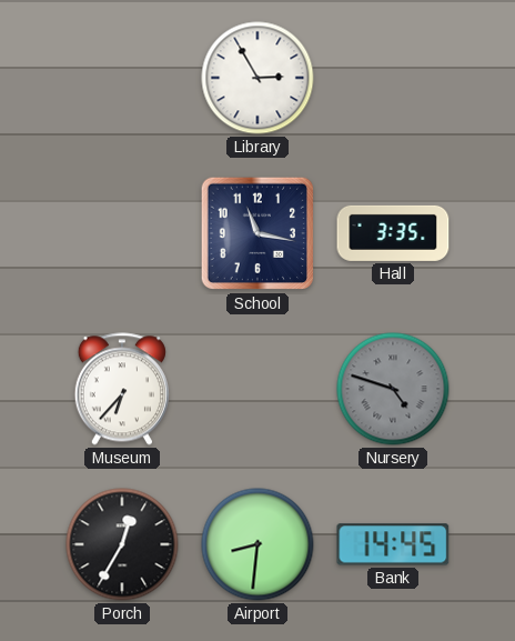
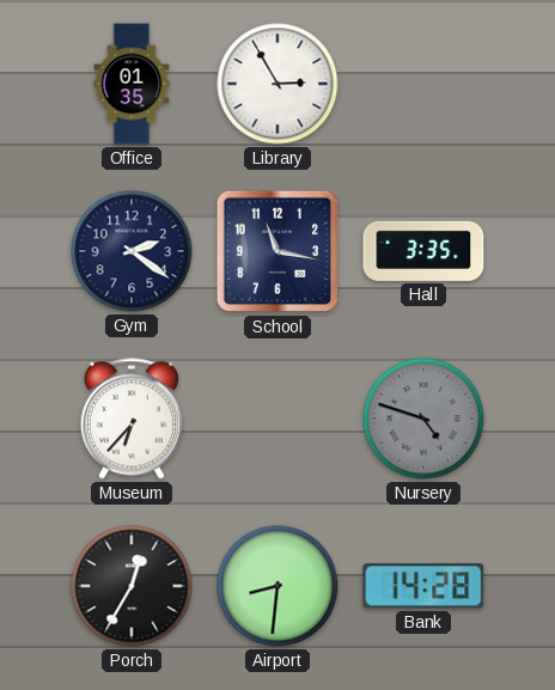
Office: none -> 01:35
Gym: none -> 2:21
Bank: 14:45 -> 14:28
